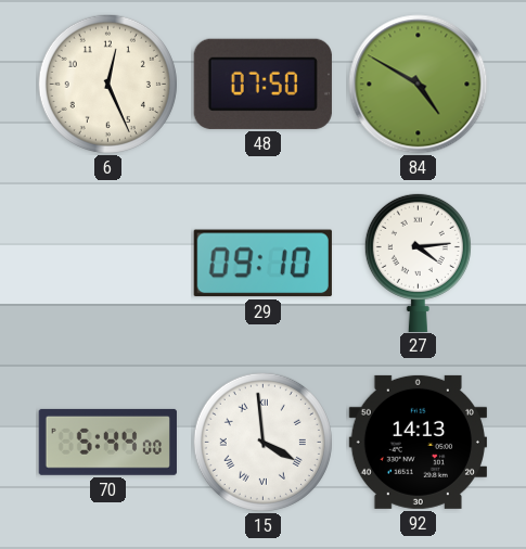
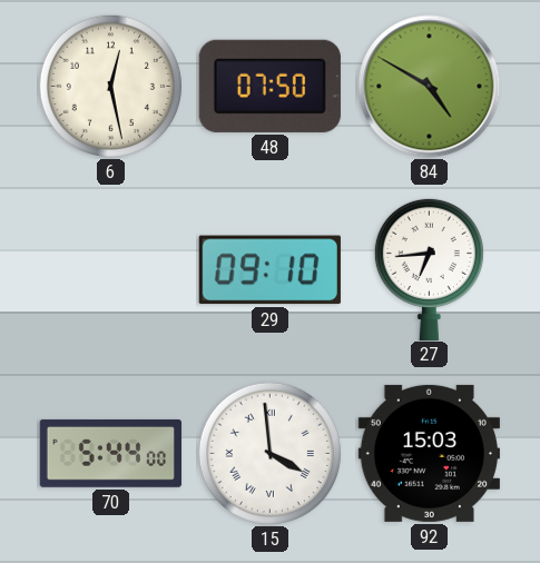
6: 12:26 -> 12:28
27: 4:14 -> 6:44
92: 14:13 -> 15:03
